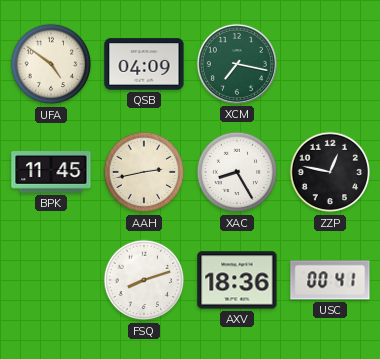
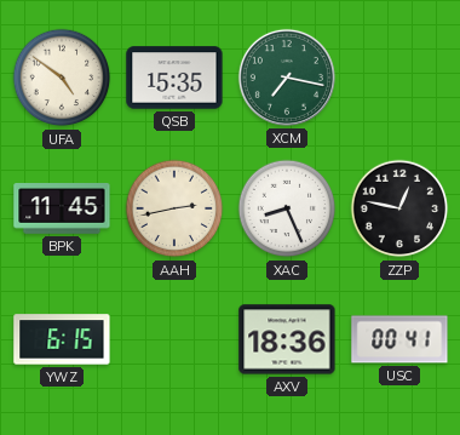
QSB: 04:09 -> 15:35
XAC: 8:25 -> 8:26
YWZ: none -> 6:15
FSQ: 8:12 -> none
